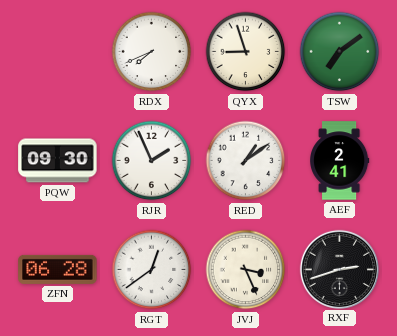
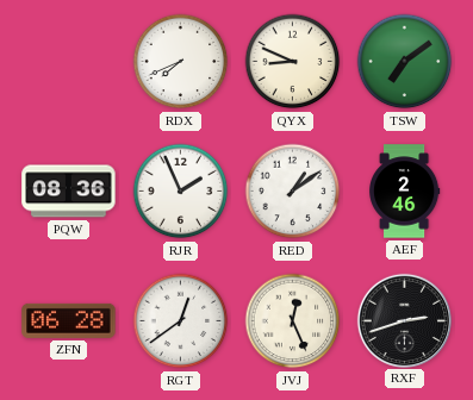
QYX: 8:57 -> 8:49
PQW: 09:30 -> 08:36
AEF: 2:41 -> 2:46
JVJ: 3:26 -> 12:26
